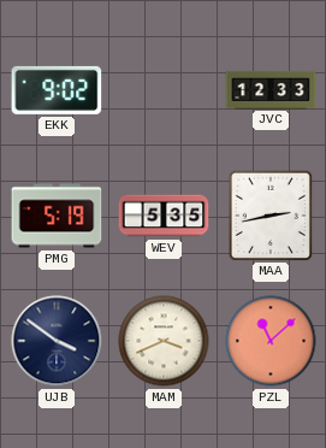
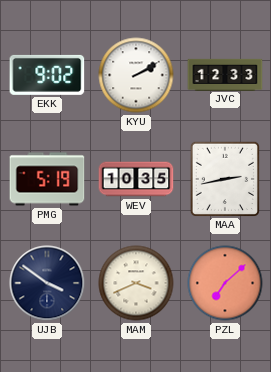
KYU: none -> 2:10
WEV: 5:35 -> 10:35
PZL: 11:08 -> 7:08
